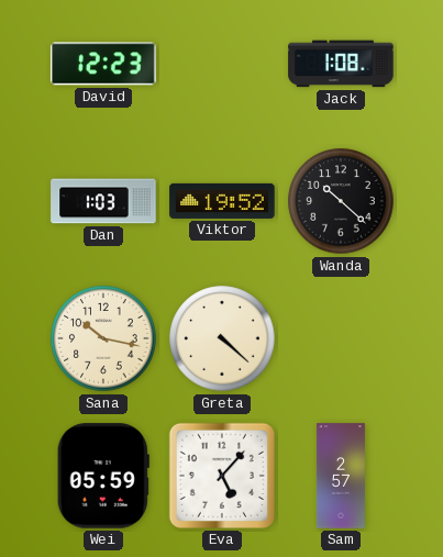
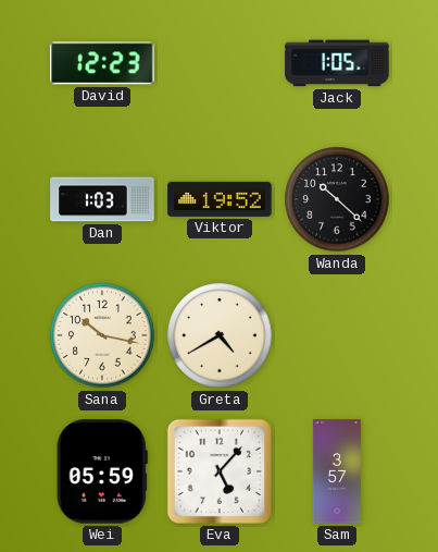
Jack: 1:08 -> 1:05
Greta: 4:22 -> 4:40
Sam: 2:57 -> 3:57
